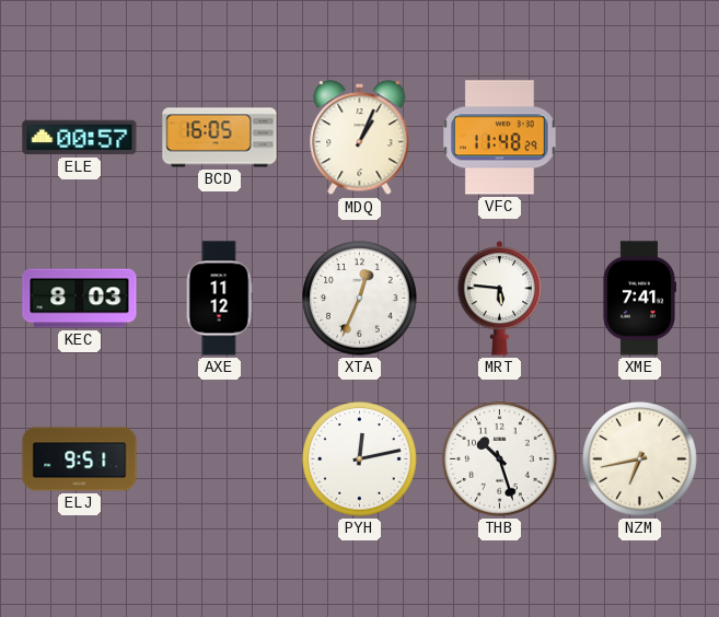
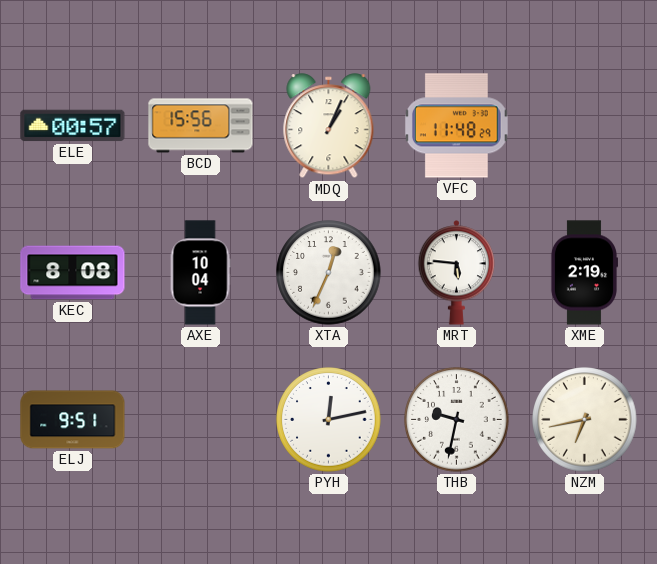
BCD: 16:05 -> 15:56
KEC: 8:03 -> 8:08
AXE: 11:12 -> 10:04
XME: 7:41 -> 2:19
THB: 10:27 -> 9:32
